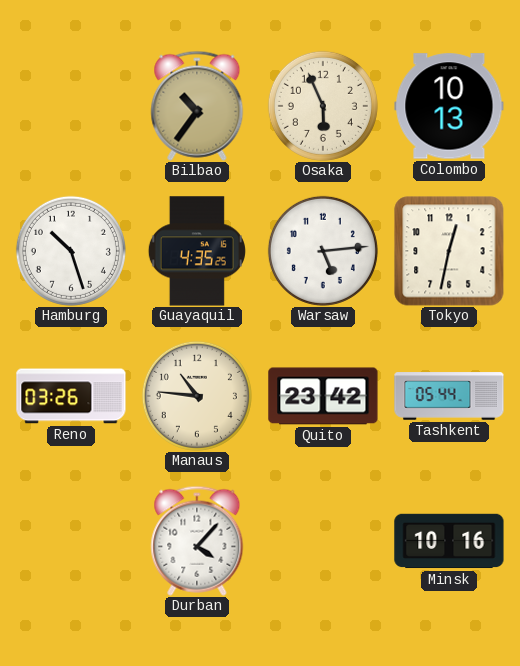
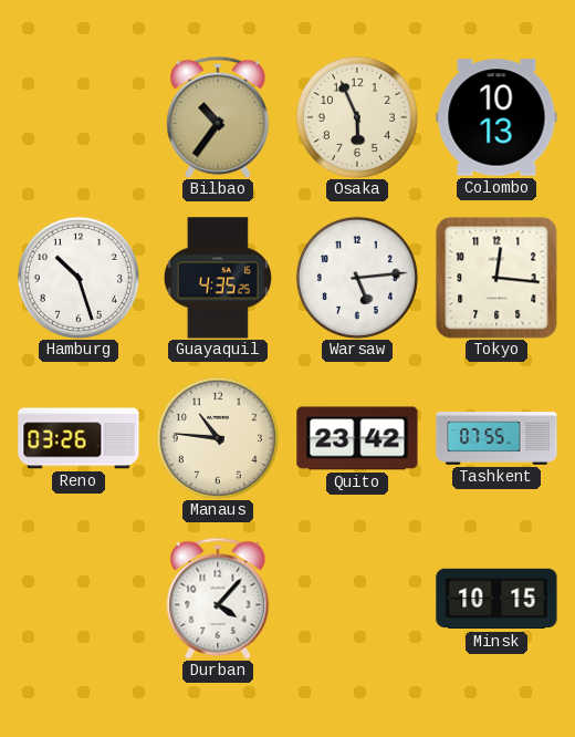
Tokyo: 12:32 -> 12:16
Tashkent: 05:44 -> 07:55
Minsk: 10:16 -> 10:15
